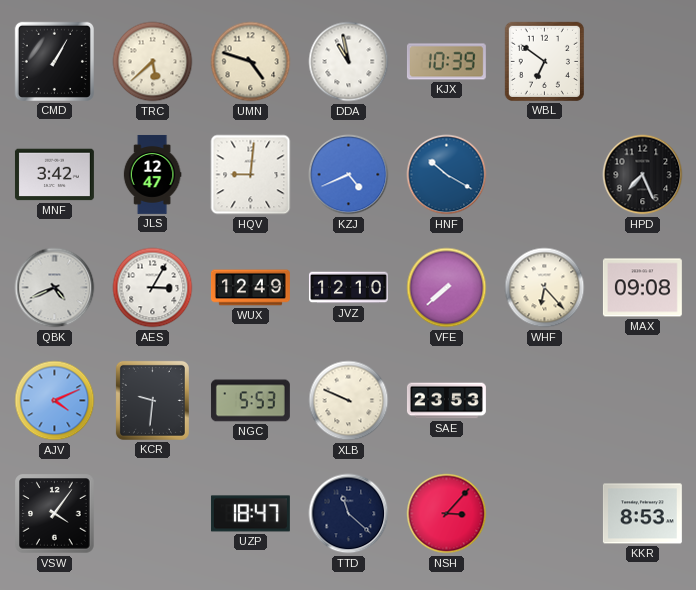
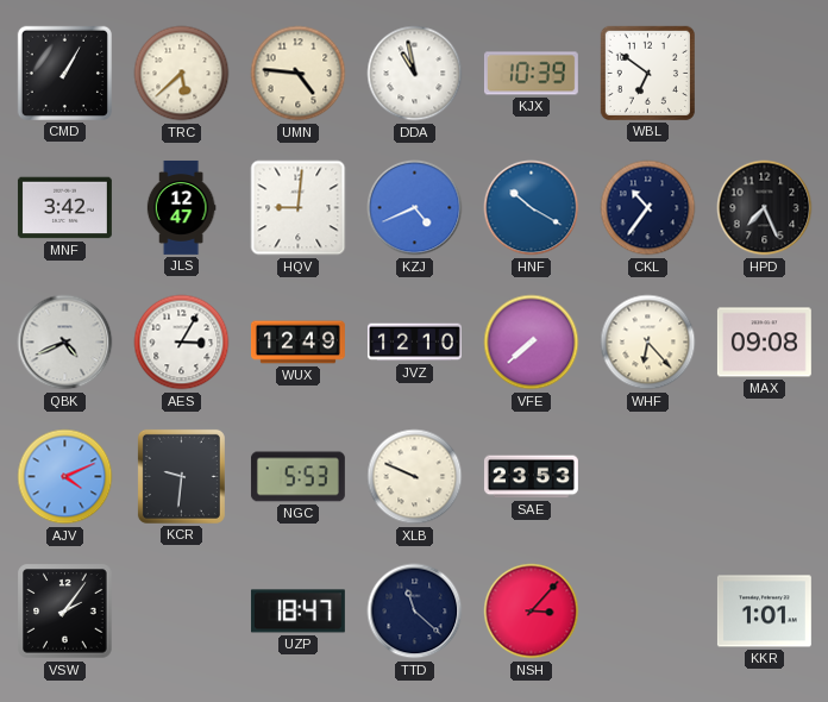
UMN: 4:48 -> 4:46
CKL: none -> 10:36
VSW: 4:06 -> 2:06
KKR: 8:53 -> 1:01
